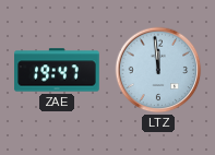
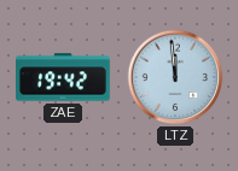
ZAE: 19:47 -> 19:42
